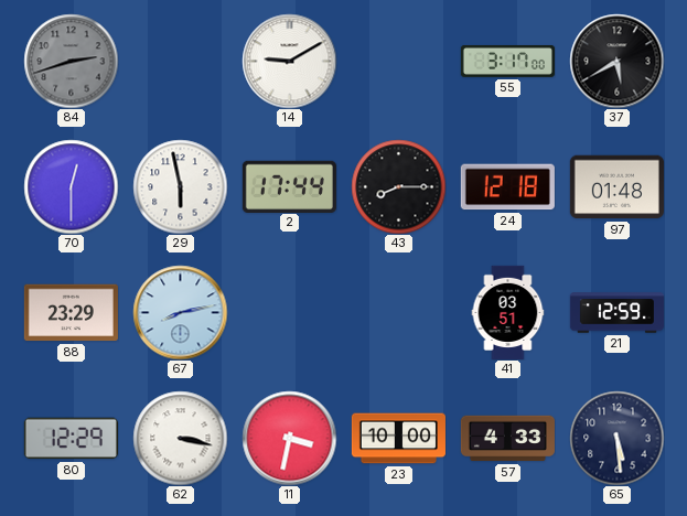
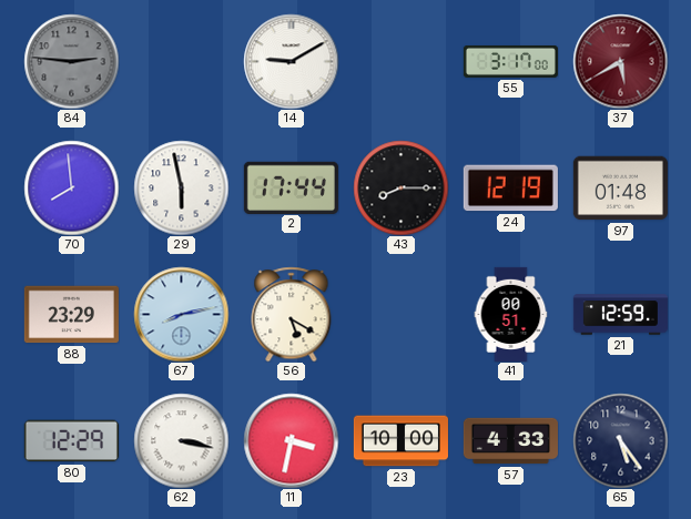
84: 2:42 -> 2:46
37 dial: black -> burgundy
70: 12:30 -> 7:59
24: 12:18 -> 12:19
56: none -> 5:20
41: 03:51 -> 00:51
65: 5:29 -> 5:24
